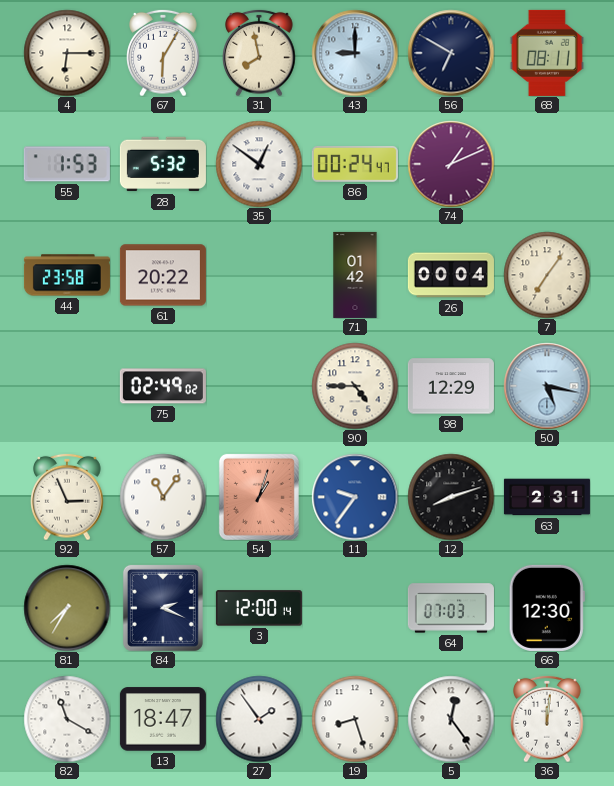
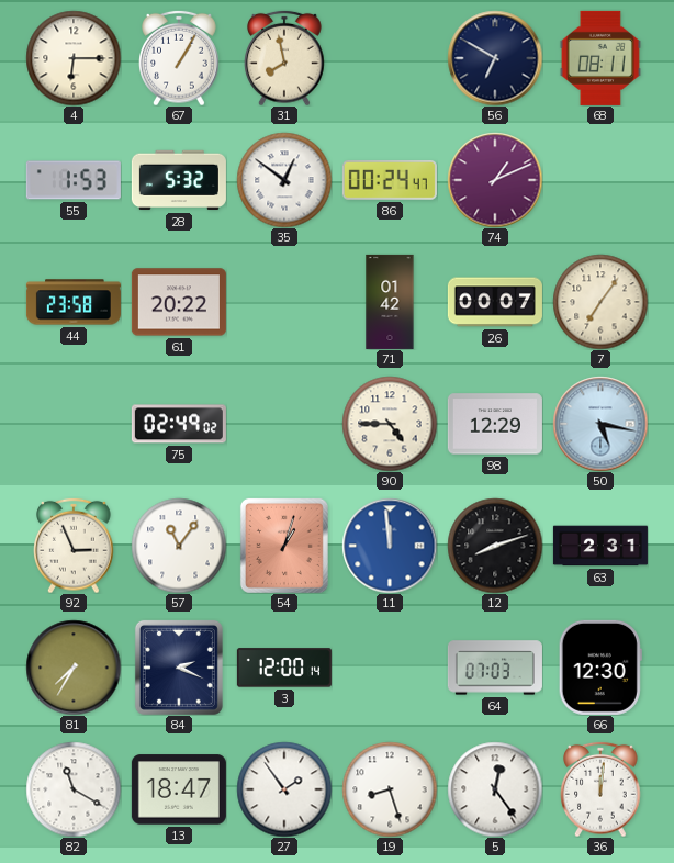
67: 6:05 -> 1:05
43: 9:00 -> none
26: 00:04 -> 00:07
11: 9:36 -> 11:59
